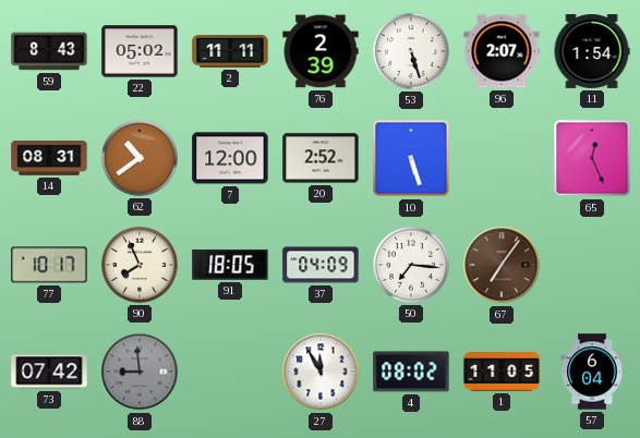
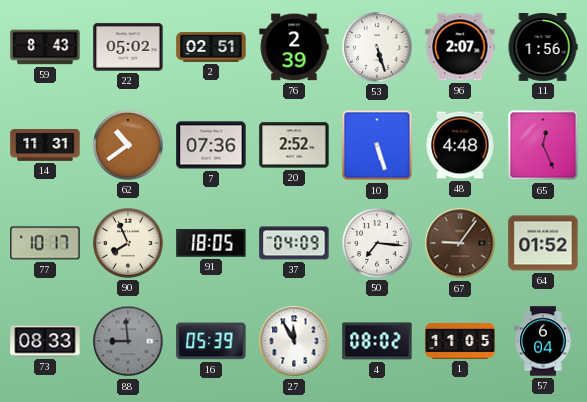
2: 11:11 -> 02:51
11: 1:54 -> 1:56
14: 08:31 -> 11:31
7: 12:00 -> 07:36
48: none -> 4:48
67: 7:06 -> 9:06
64: none -> 01:52
73: 07:42 -> 08:33
16: none -> 05:39
